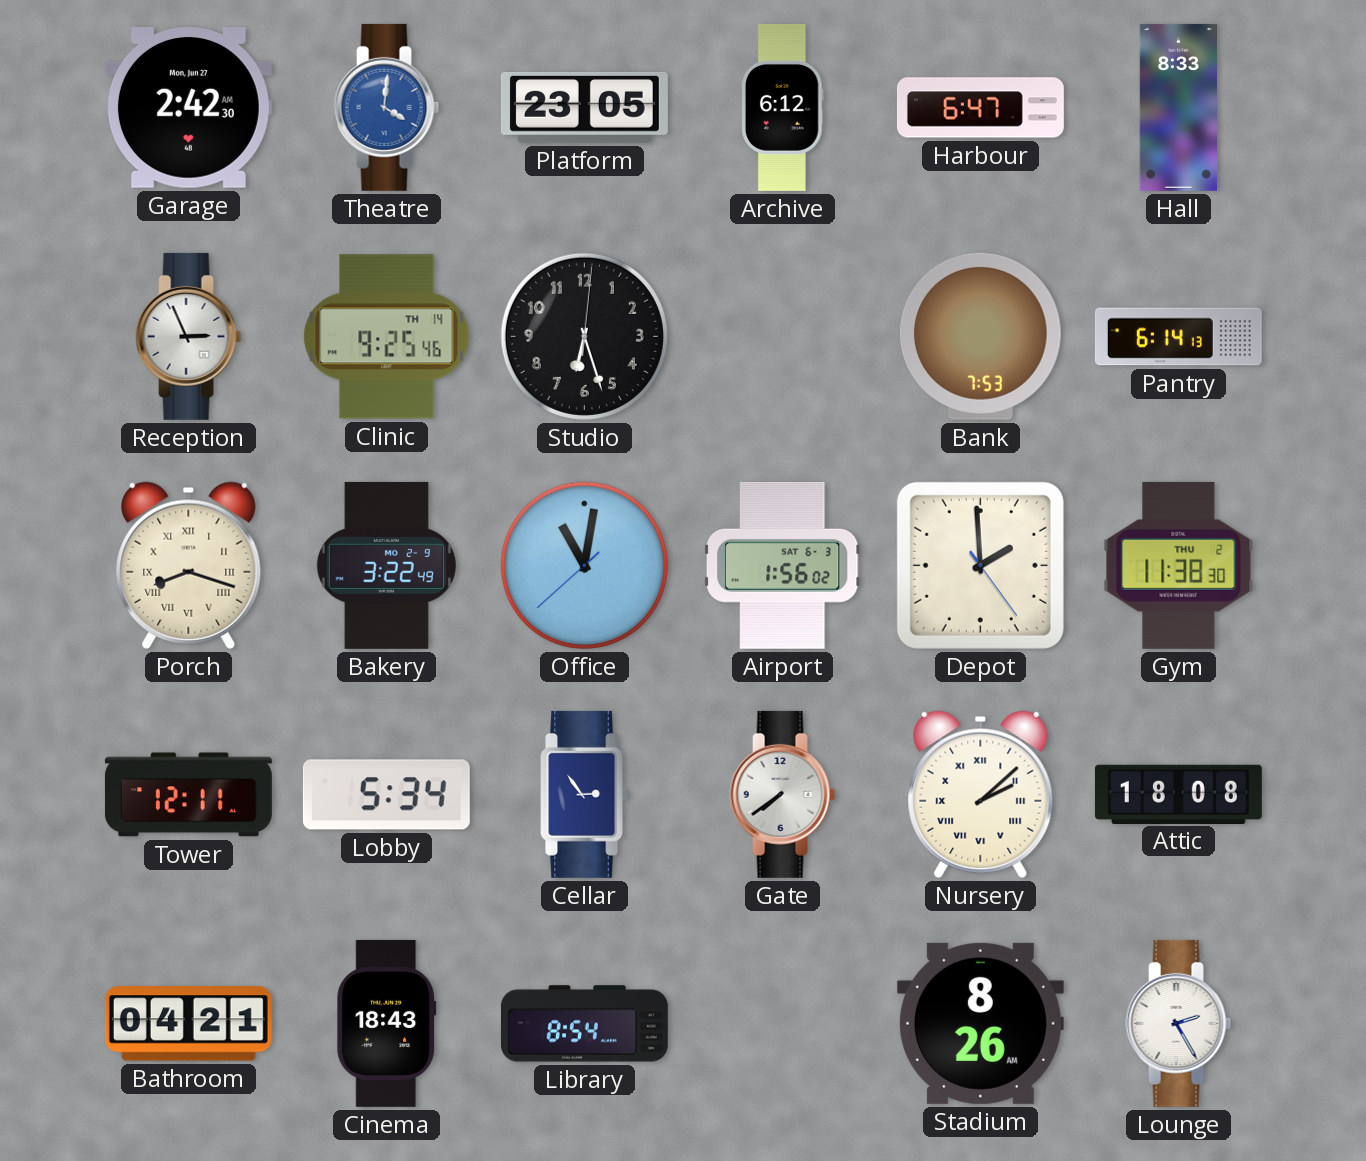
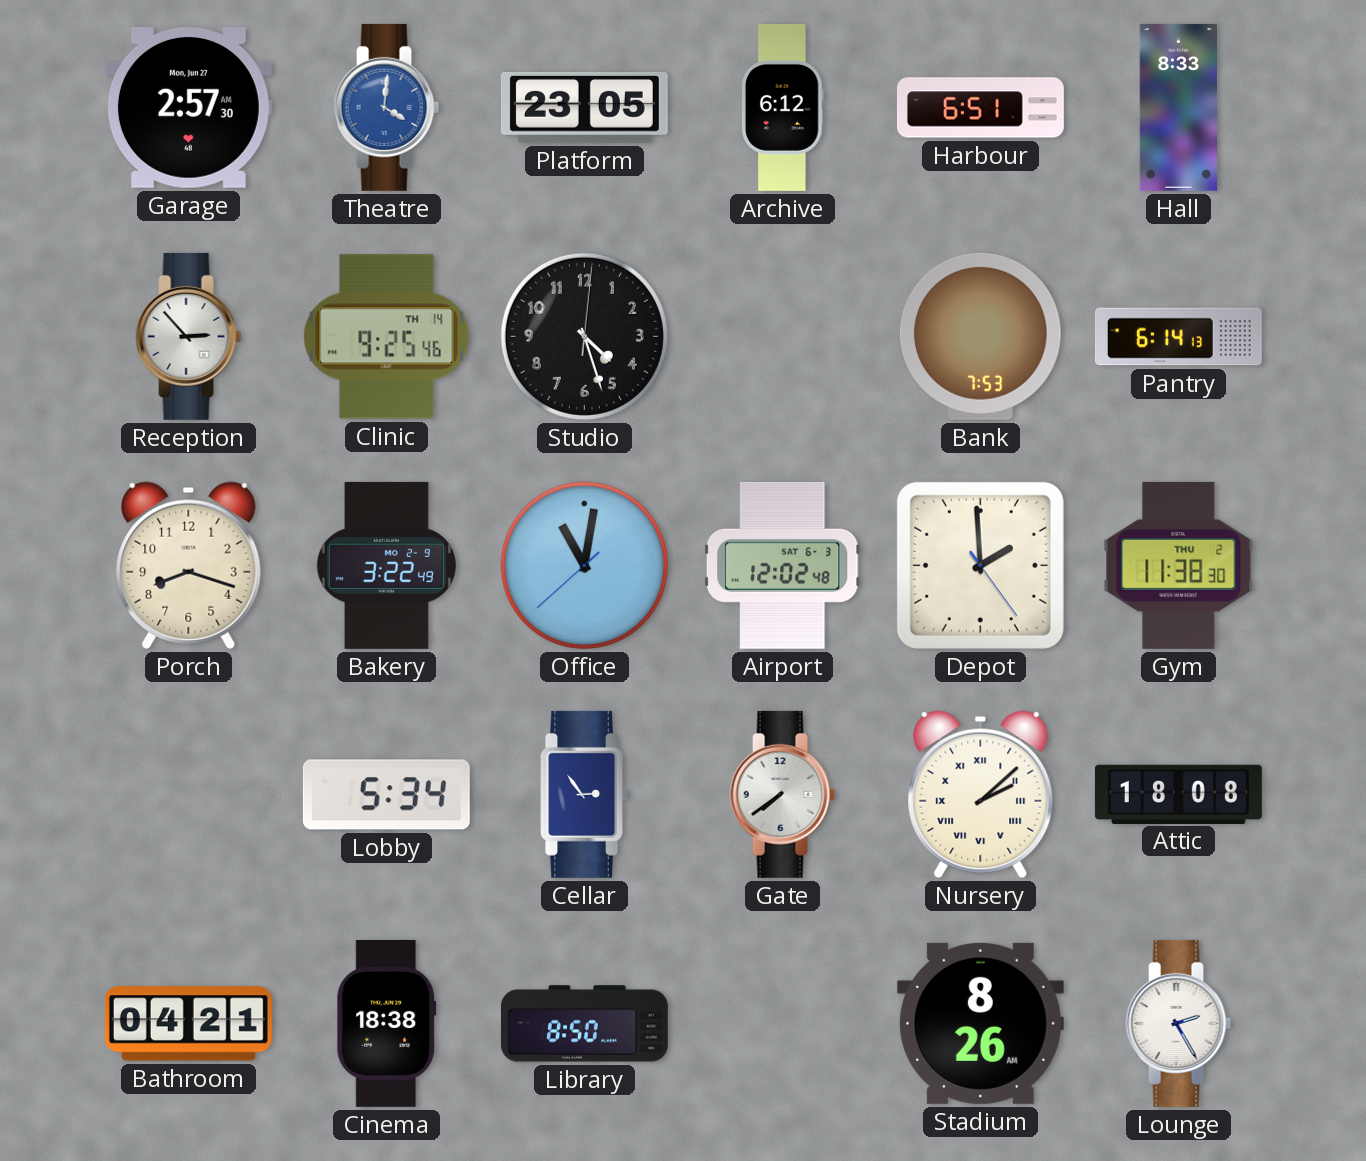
Garage: 2:42 -> 2:57
Harbour: 6:47 -> 6:51
Reception: 2:56 -> 2:53
Studio: 6:27 -> 4:27
Porch numerals: Roman -> Arabic
Airport: 1:56 -> 12:02
Tower: 12:11 -> none
Cinema: 18:43 -> 18:38
Library: 8:54 -> 8:50
